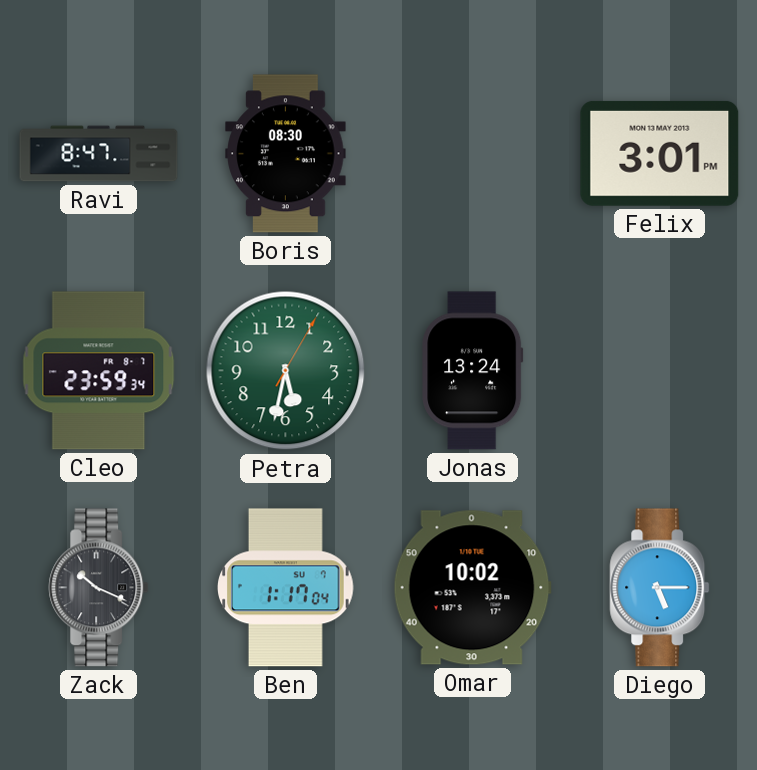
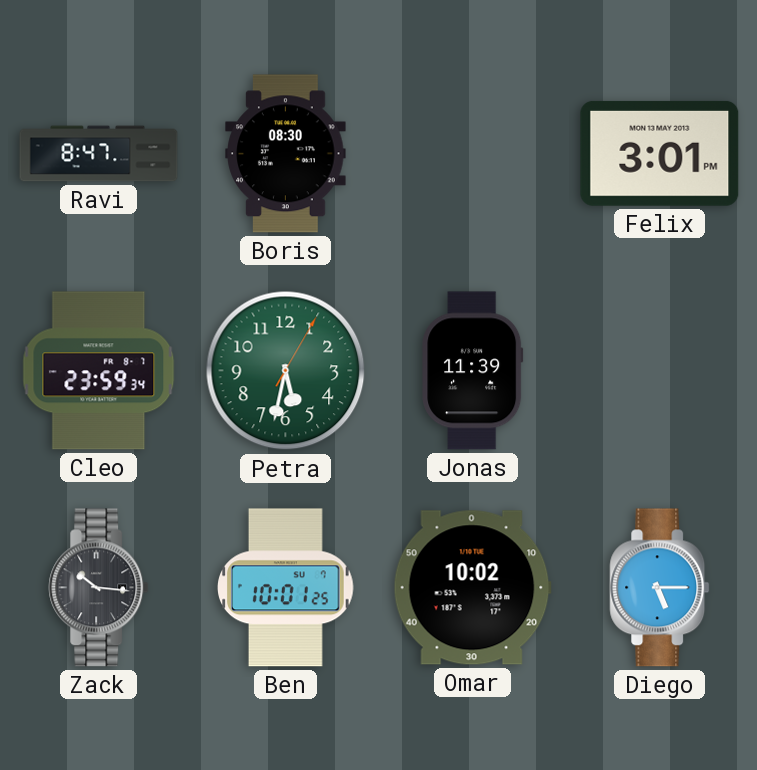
Jonas: 13:24 -> 11:39
Zack: 10:19 -> 10:16
Ben: 1:17 -> 10:01
